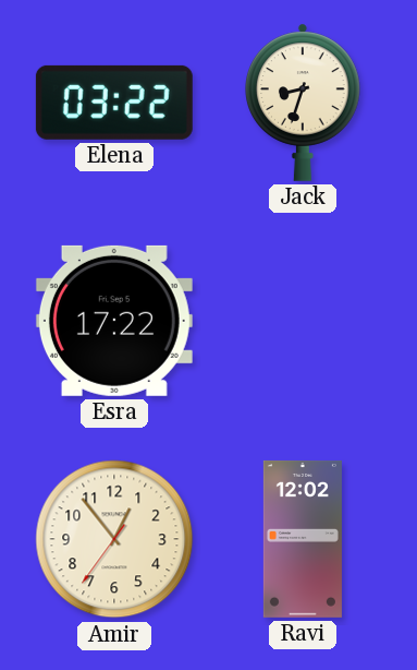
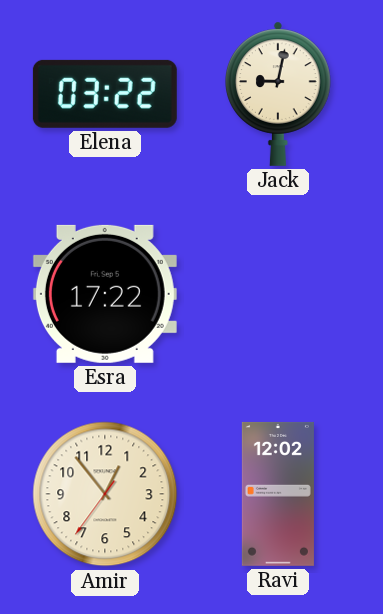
Jack: 8:33 -> 9:02
